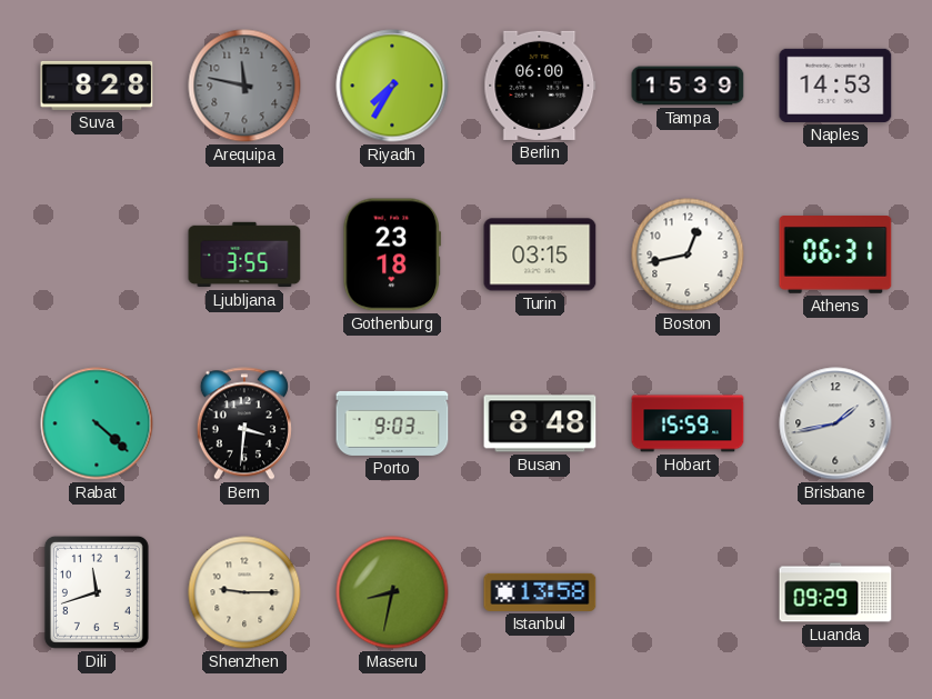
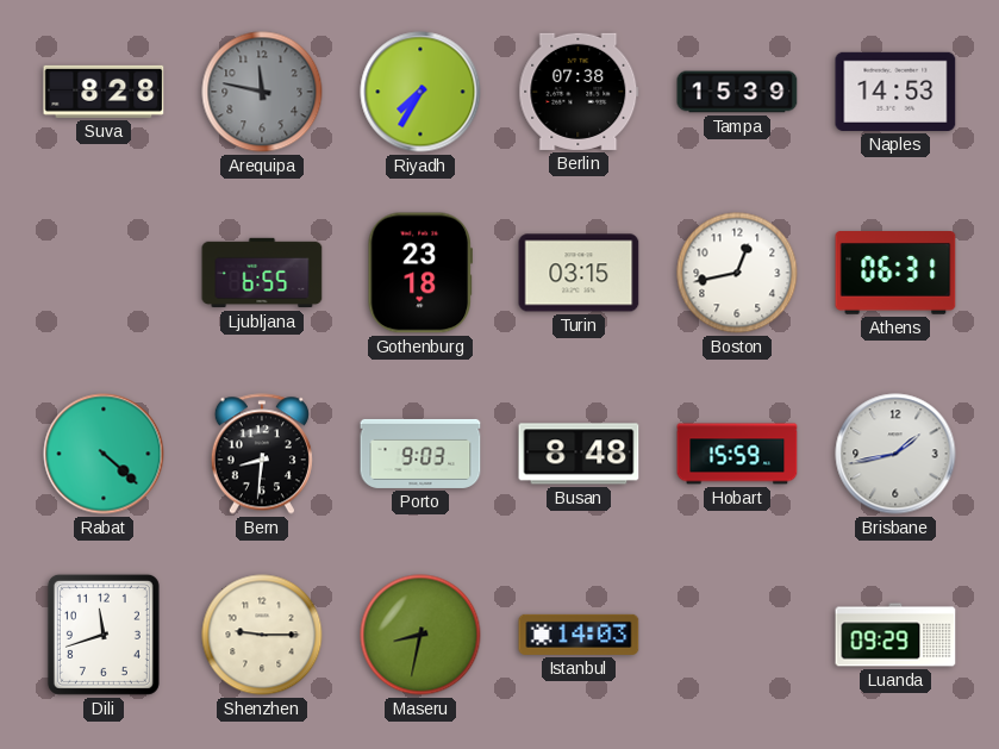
Berlin: 06:00 -> 07:38
Ljubljana: 3:55 -> 6:55
Bern: 3:31 -> 8:31
Istanbul: 13:58 -> 14:03
